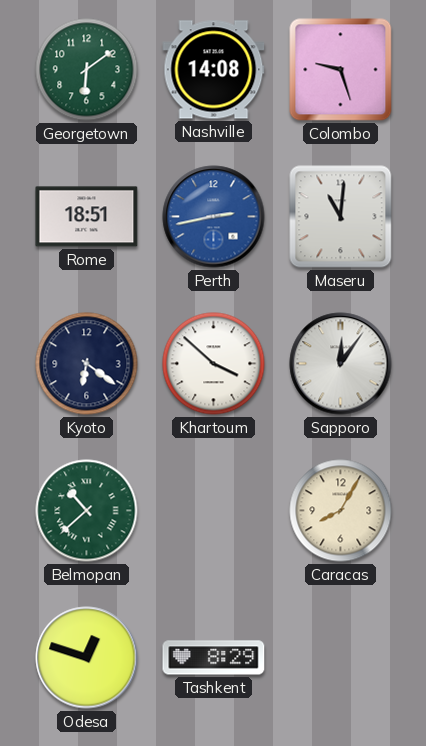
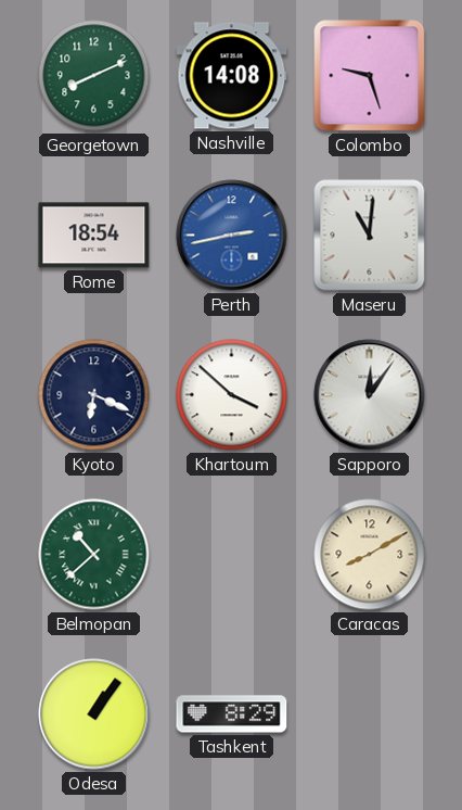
Georgetown: 6:09 -> 8:11
Rome: 18:51 -> 18:54
Kyoto: 6:21 -> 6:19
Caracas: 8:05 -> 8:10
Odesa: 12:48 -> 1:06
